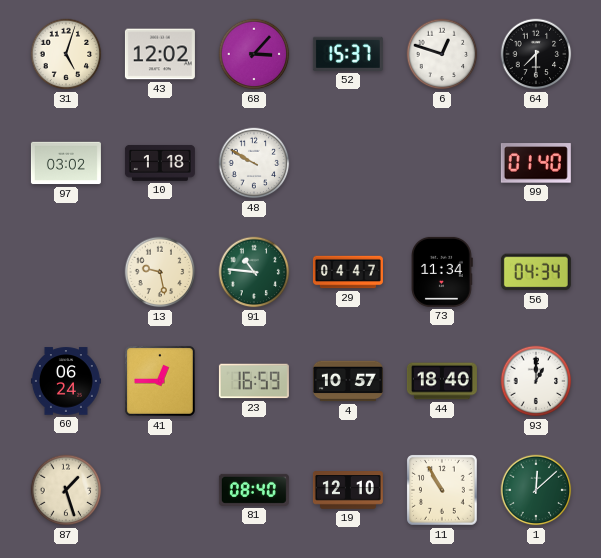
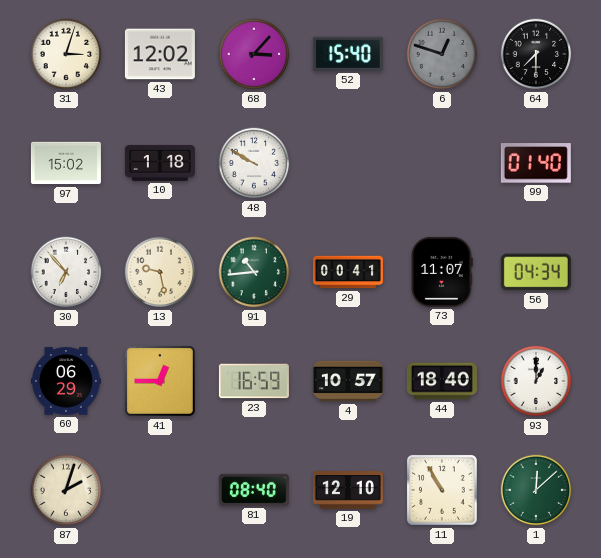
31: 5:03 -> 3:03
52: 15:37 -> 15:40
6 dial: white -> grey
97: 03:02 -> 15:02
30: none -> 6:53
91: 10:46 -> 10:44
29: 04:47 -> 00:41
73: 11:34 -> 11:07
60: 06:24 -> 06:29
87: 1:27 -> 2:03
